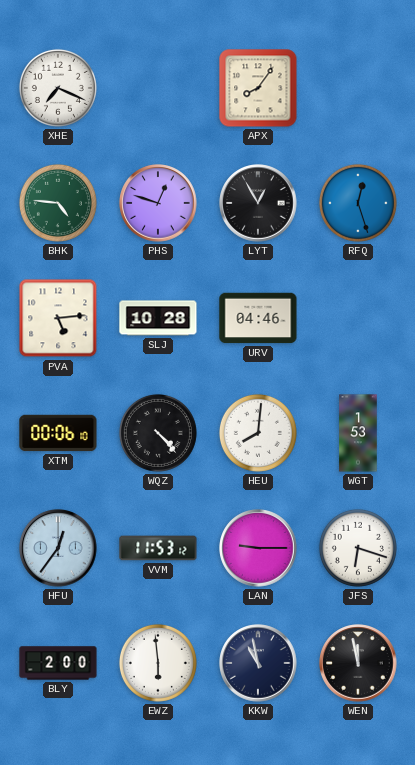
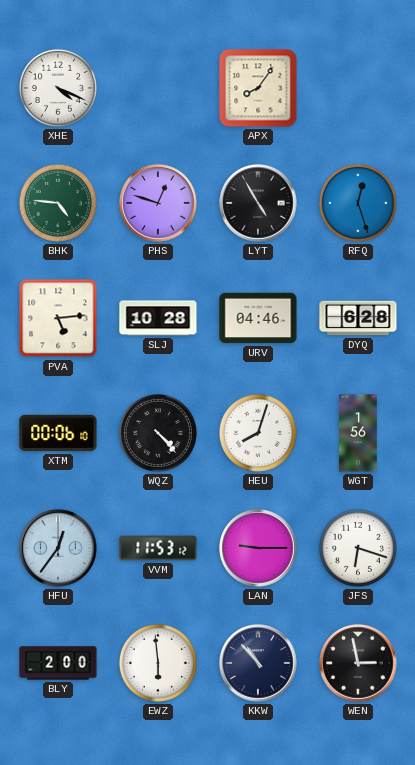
XHE: 7:19 -> 4:19
LYT: 12:55 -> 4:55
DYQ: none -> 6:28
HEU: 8:01 -> 8:03
WGT: 1:53 -> 1:56
KKW: 10:58 -> 10:53
WEN: 11:58 -> 2:58
